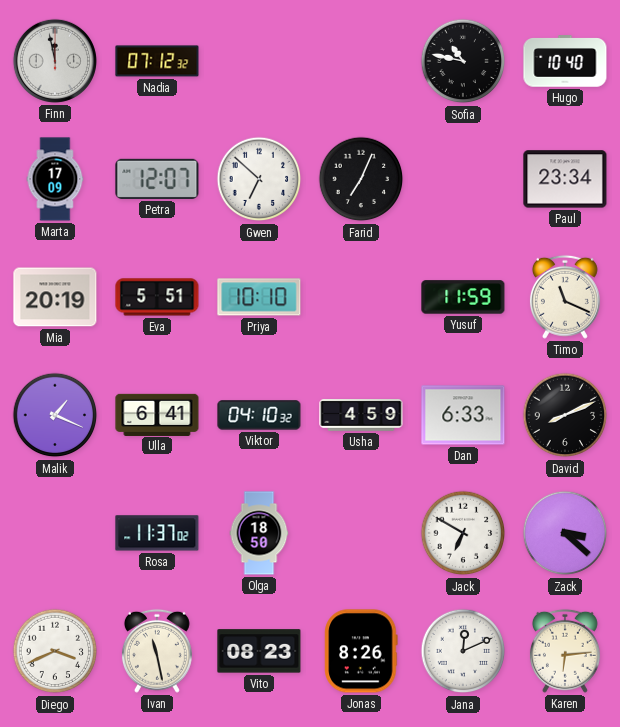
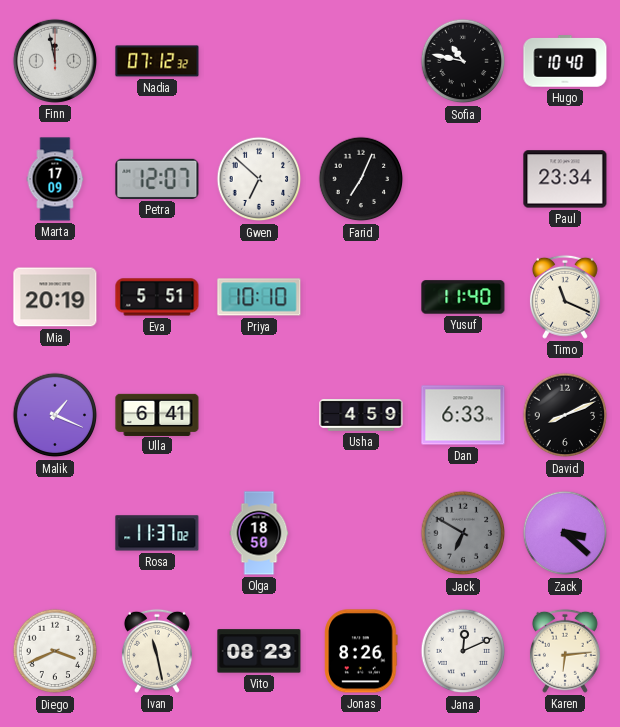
Yusuf: 11:59 -> 11:40
Viktor: 04:10 -> none
Jack dial: white -> grey
